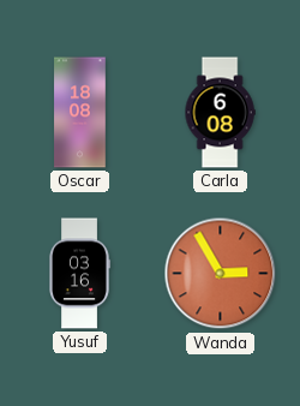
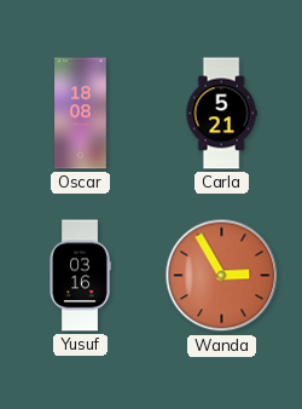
Carla: 6:08 -> 5:21
